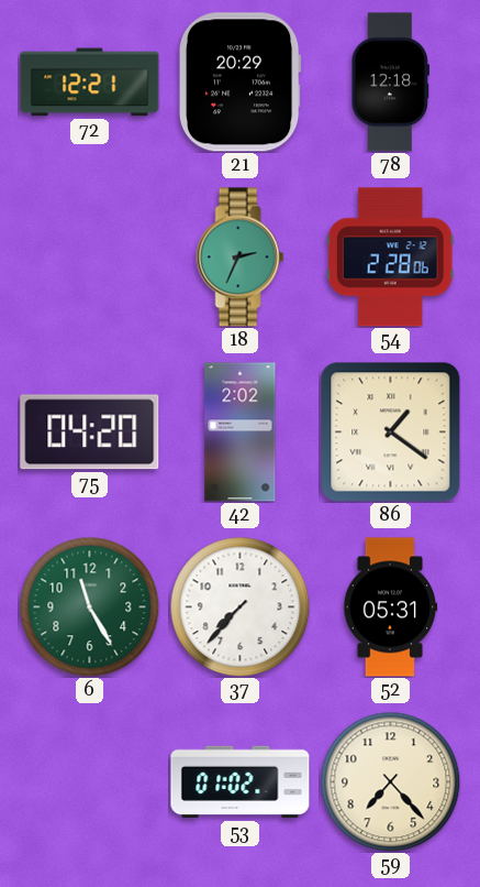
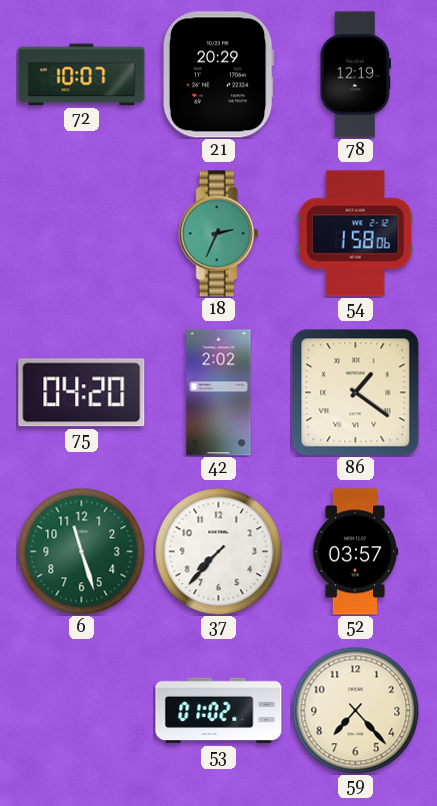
72: 12:21 -> 10:07
78: 12:18 -> 12:19
54: 2:28 -> 1:58
6: 11:25 -> 11:27
52: 05:31 -> 03:57
